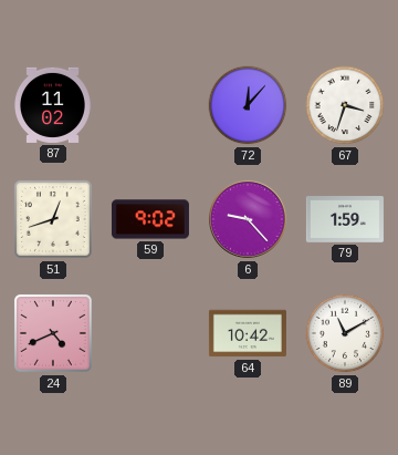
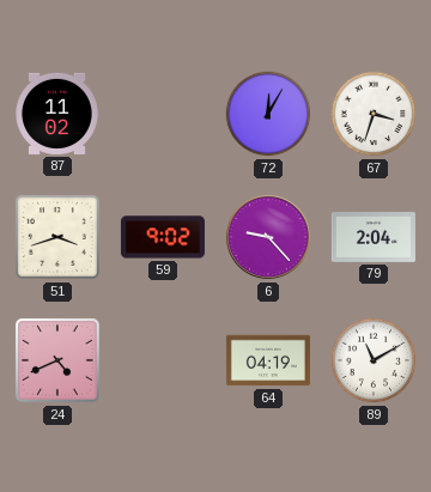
72: 12:07 -> 12:05
51: 12:42 -> 3:42
79: 1:59 -> 2:04
64: 10:42 -> 04:19
